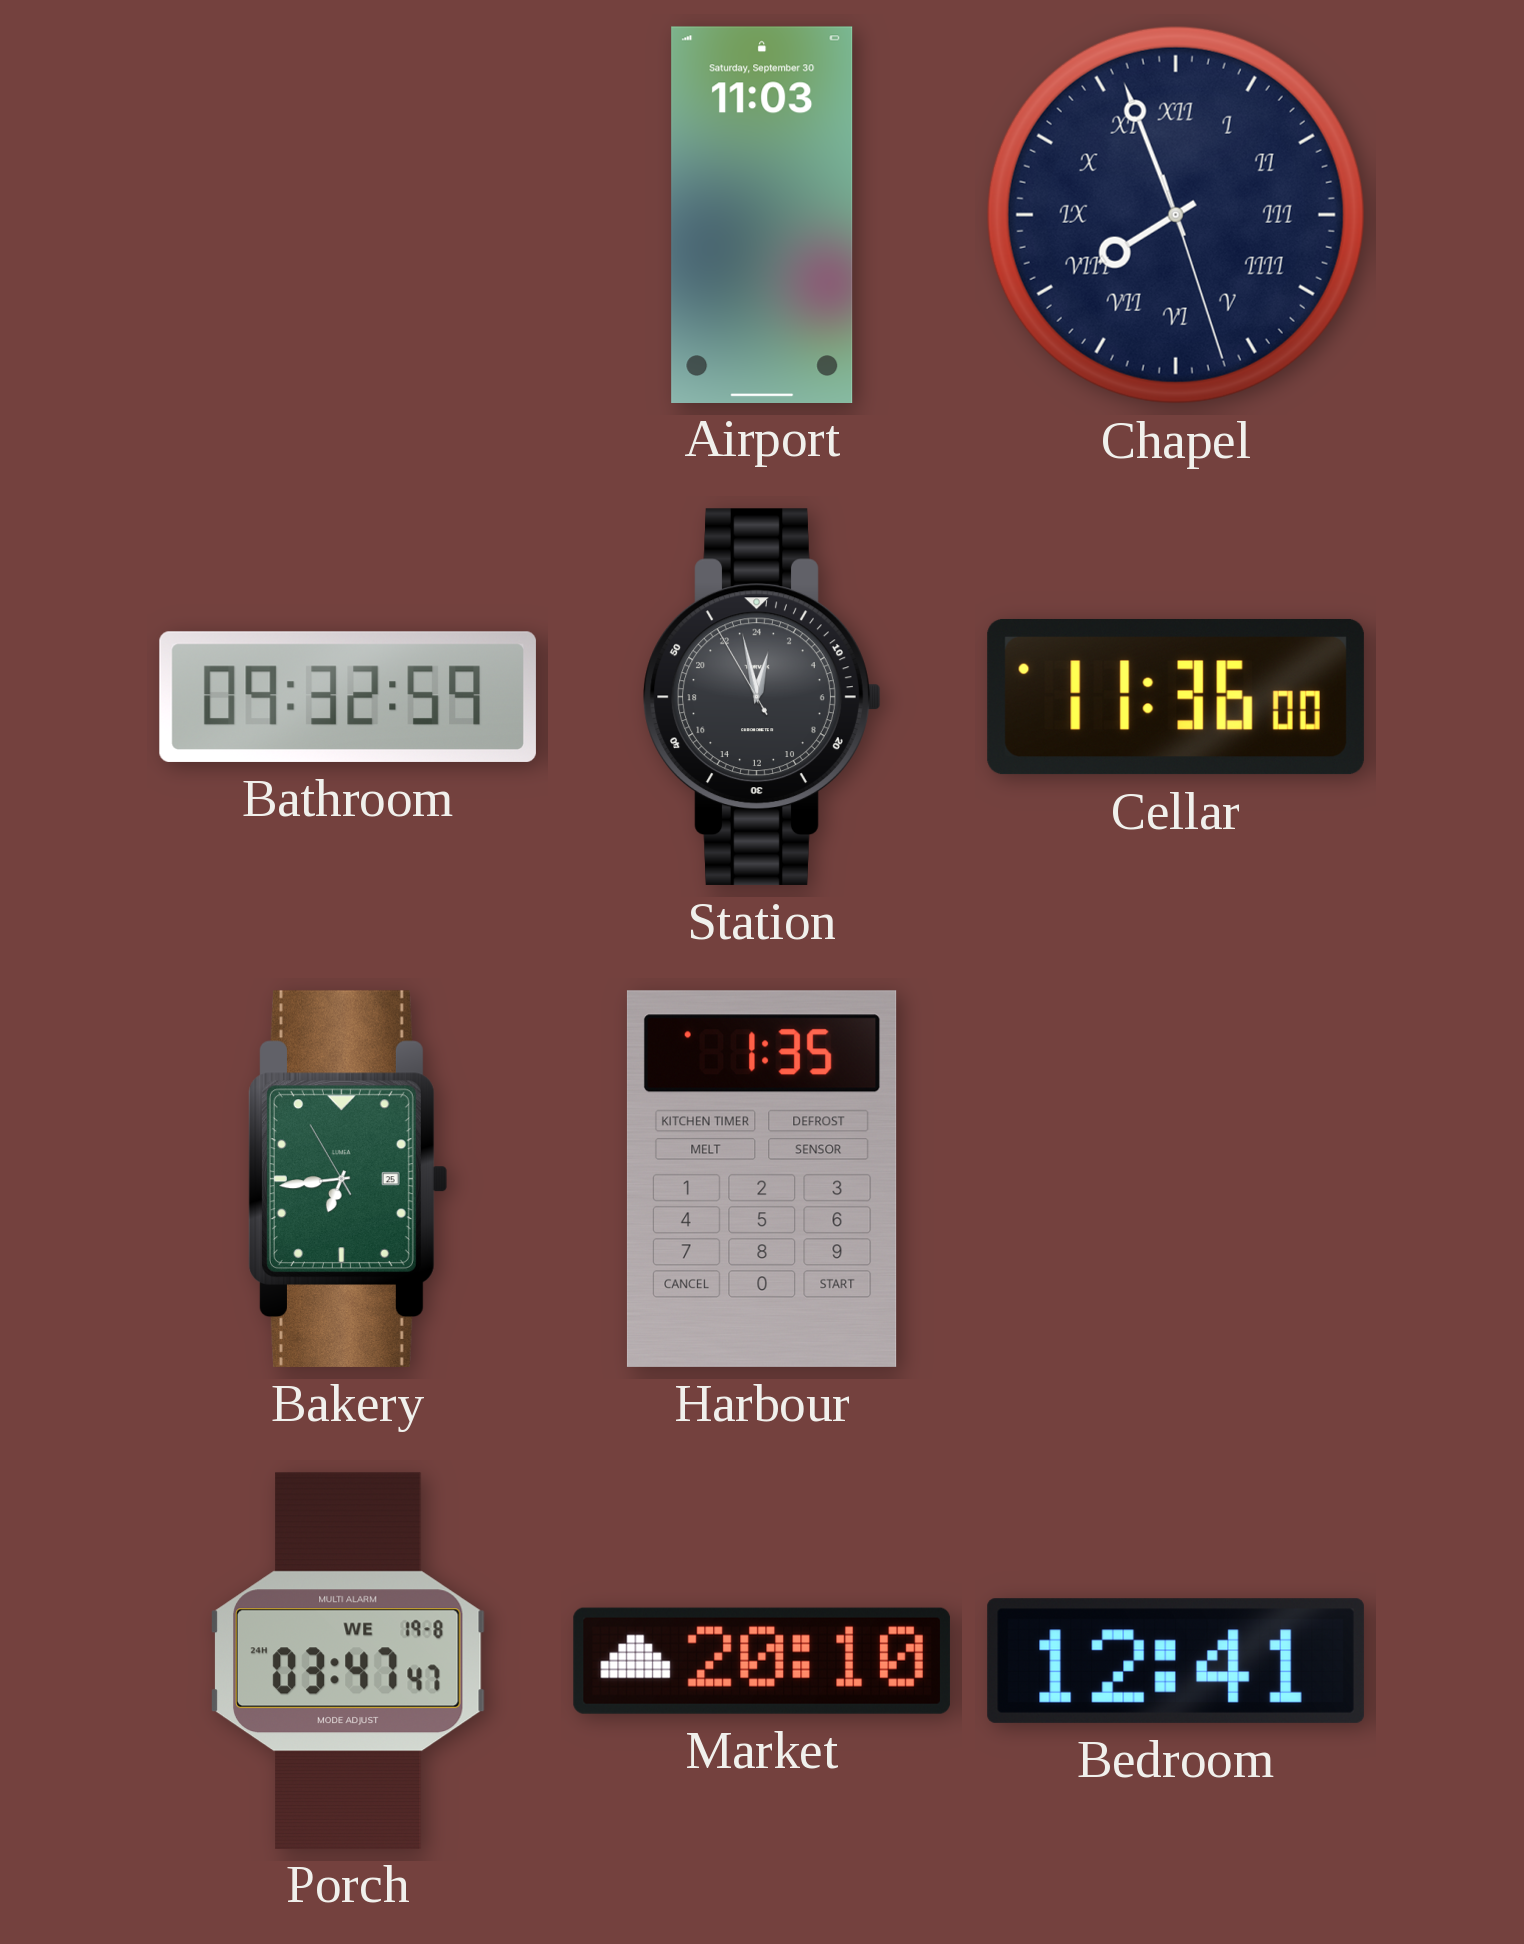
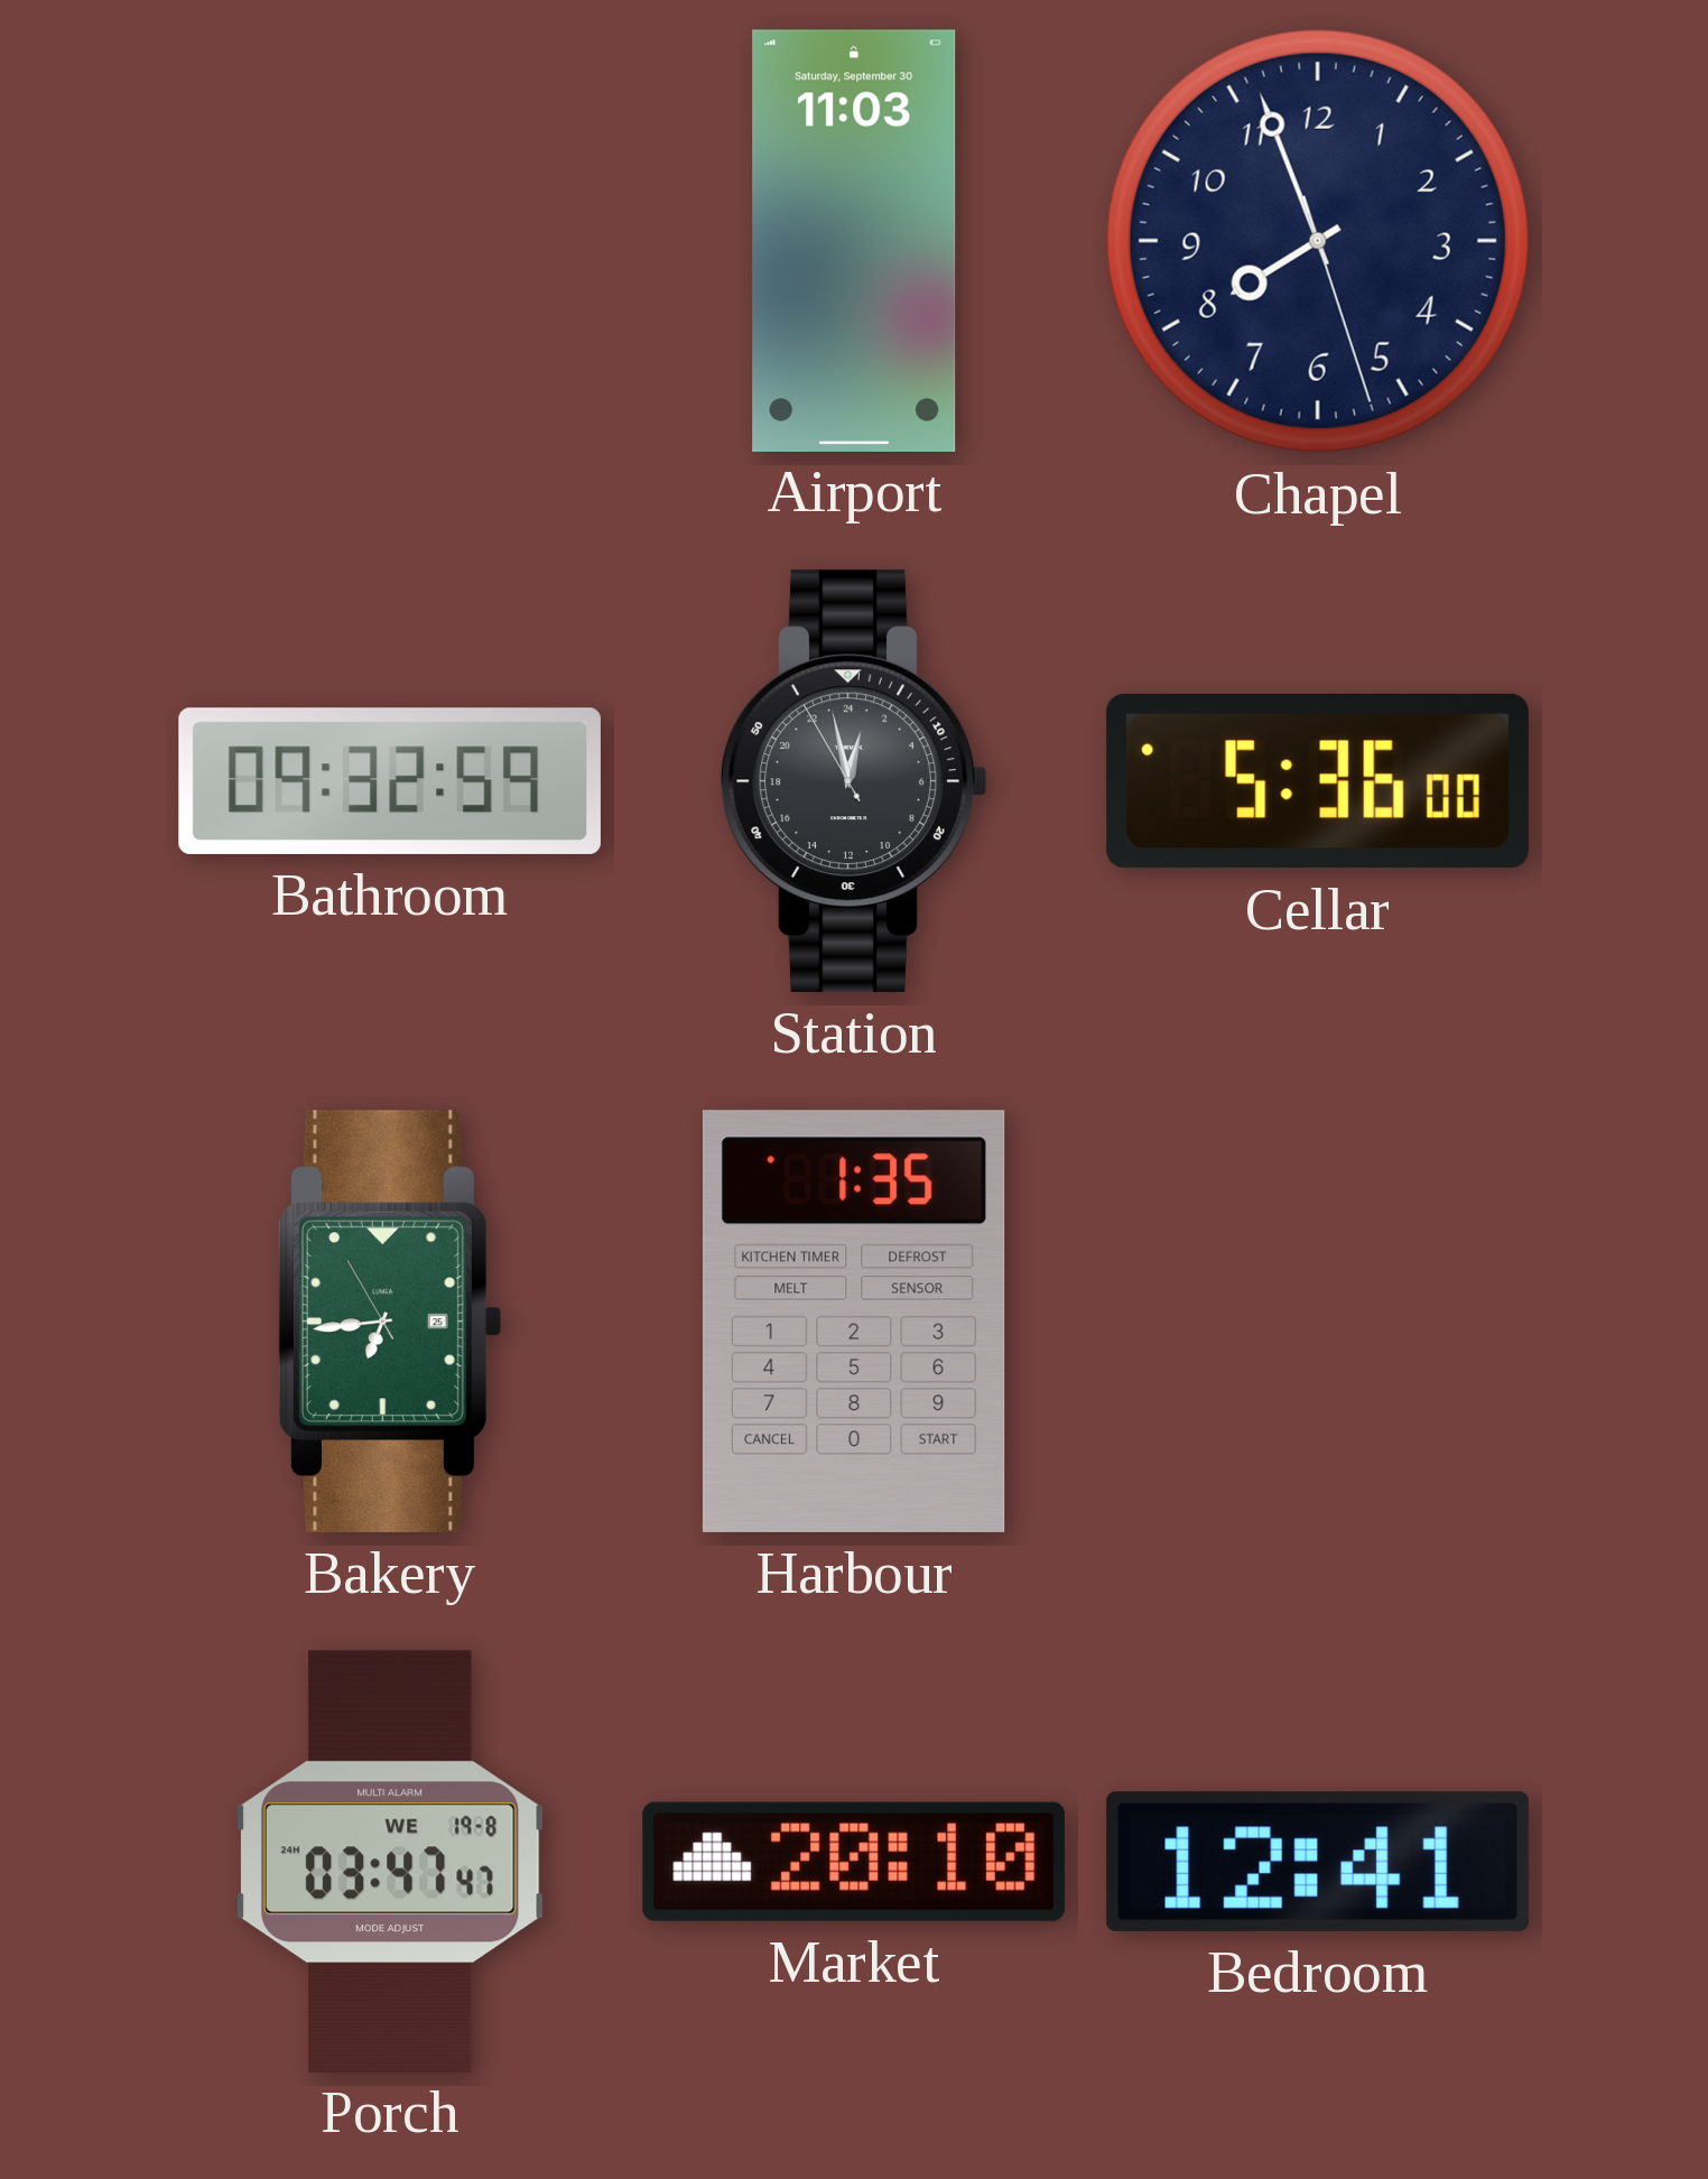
Chapel numerals: Roman -> Arabic
Cellar: 11:36 -> 5:36
